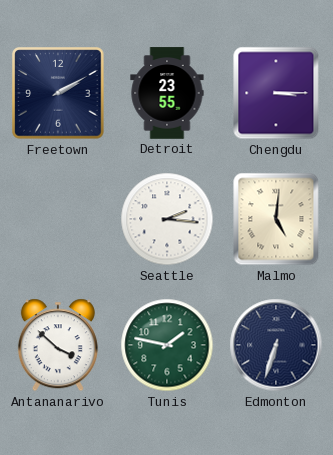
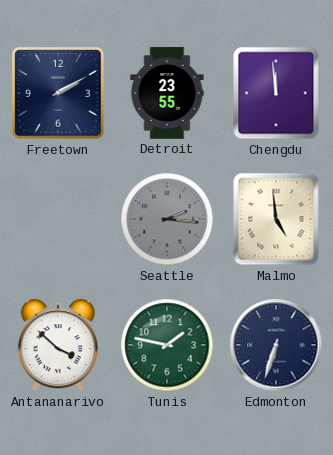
Chengdu: 3:15 -> 11:59
Seattle dial: white -> grey
Malmo: 5:01 -> 4:59
